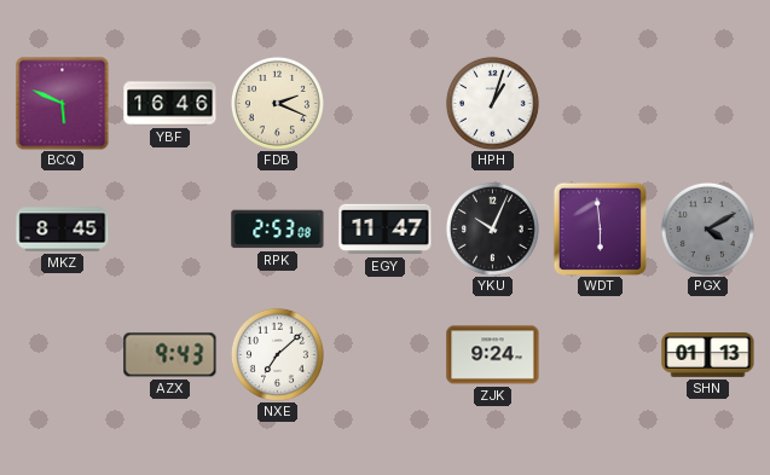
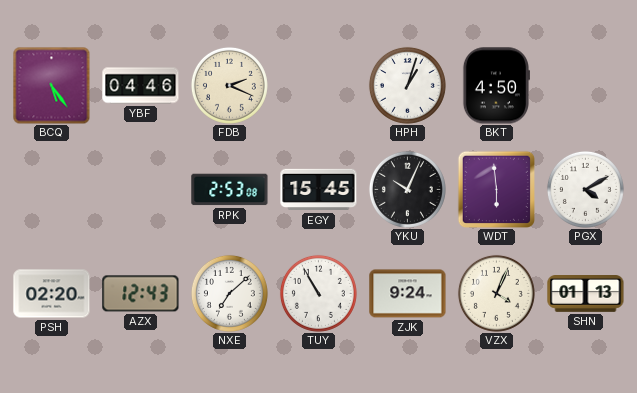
BCQ: 5:49 -> 5:24
YBF: 16:46 -> 04:46
BKT: none -> 4:50
MKZ: 8:45 -> none
EGY: 11:47 -> 15:45
PGX dial: grey -> white
PSH: none -> 02:20
AZX: 9:43 -> 12:43
TUY: none -> 10:55
VZX: none -> 4:04
